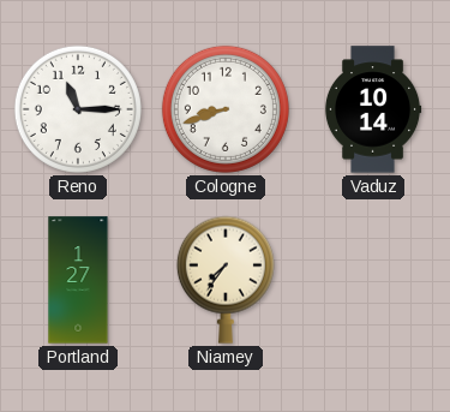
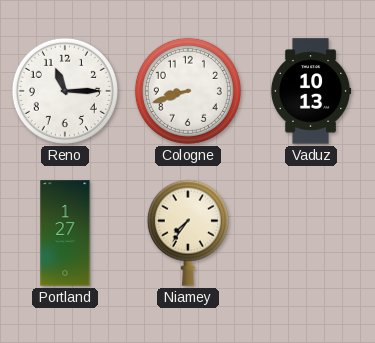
Vaduz: 10:14 -> 10:13
